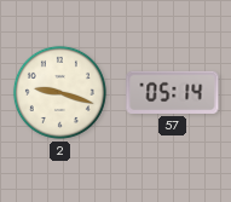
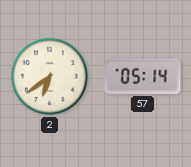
2: 9:18 -> 6:39
